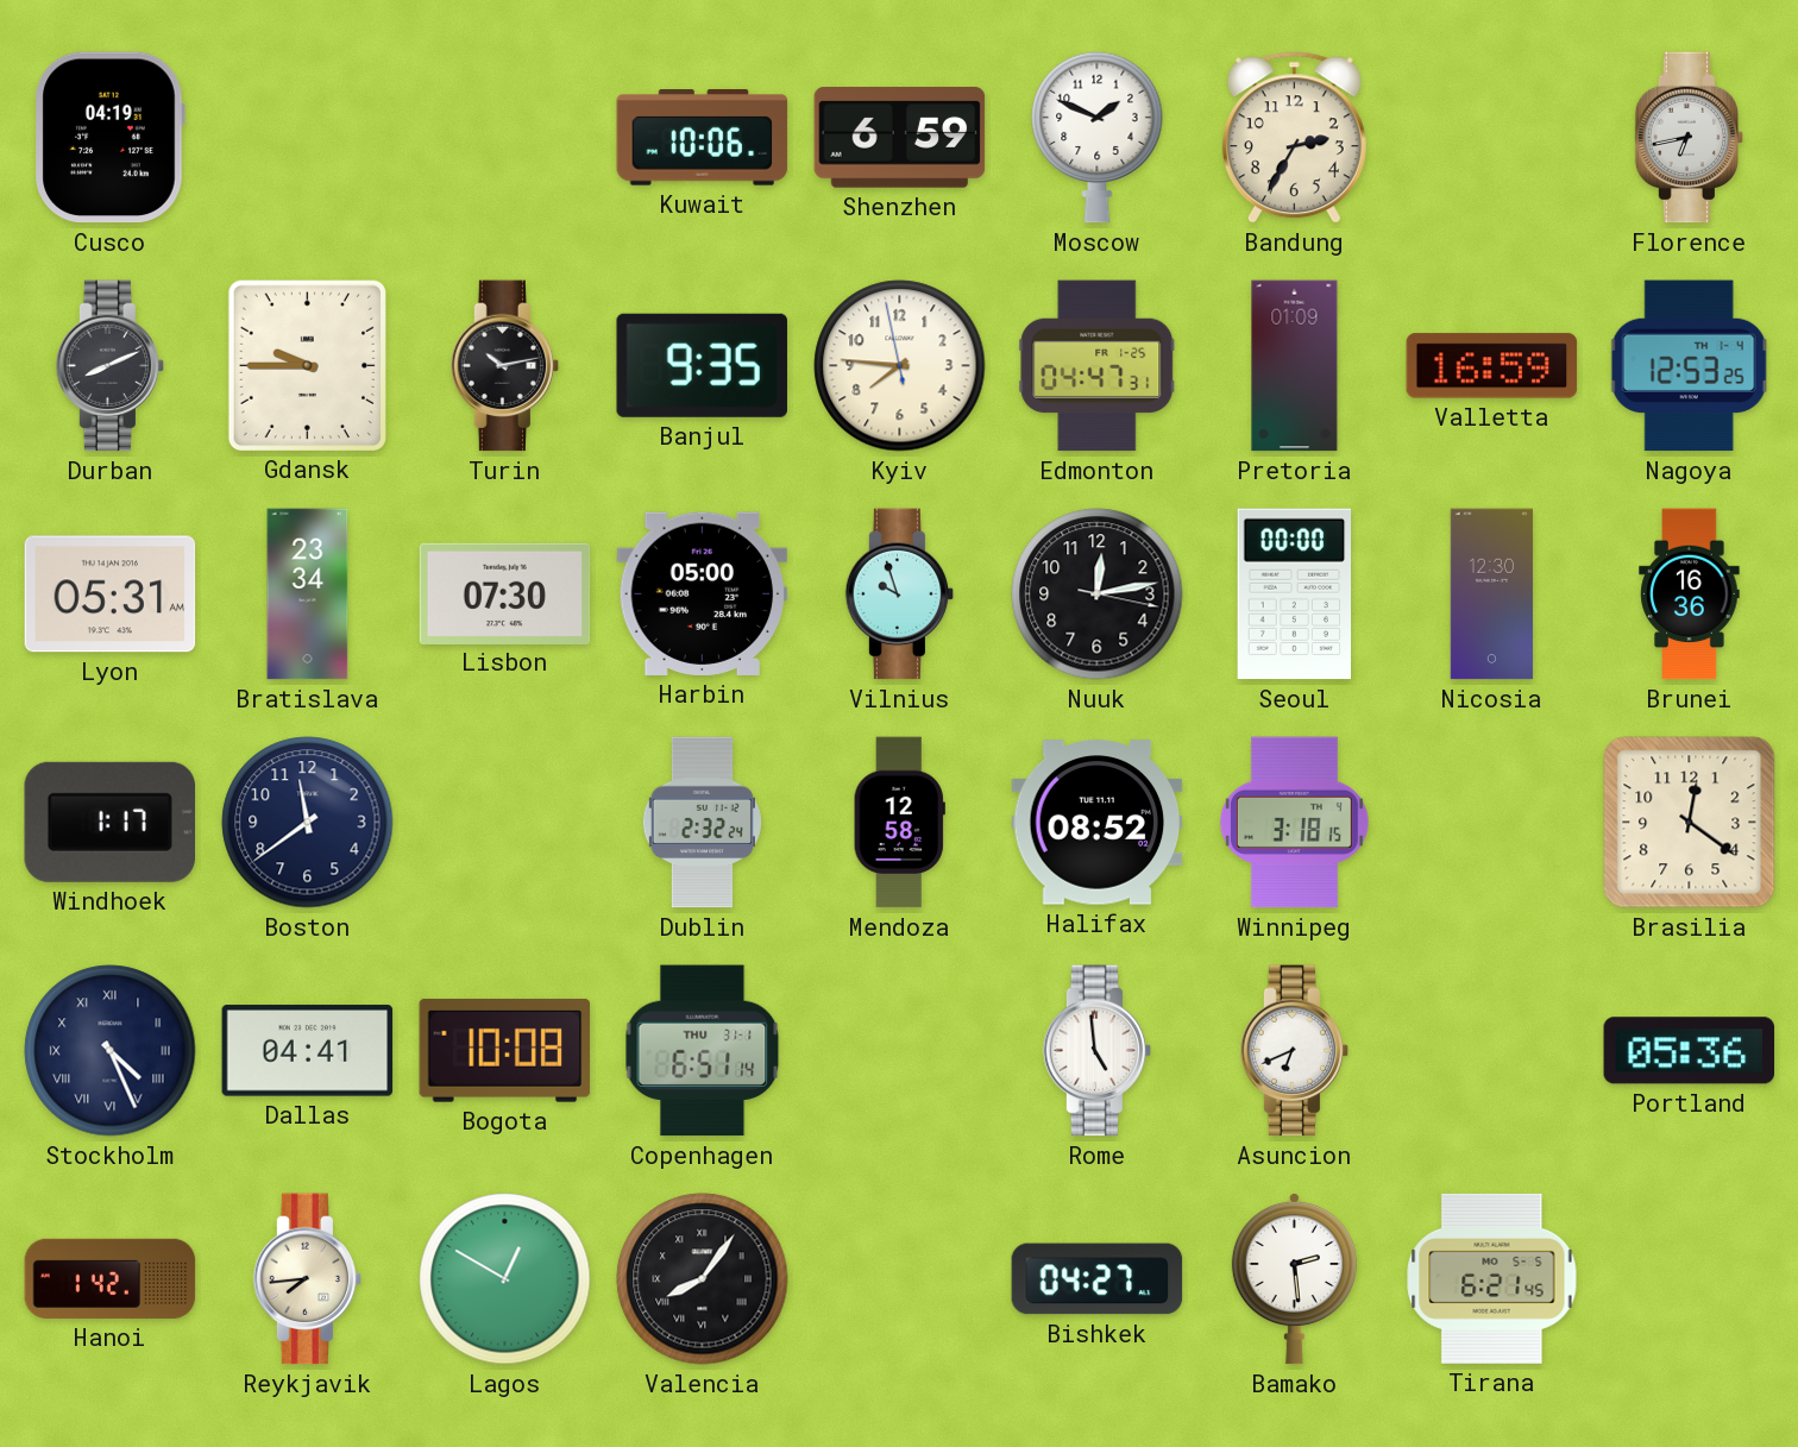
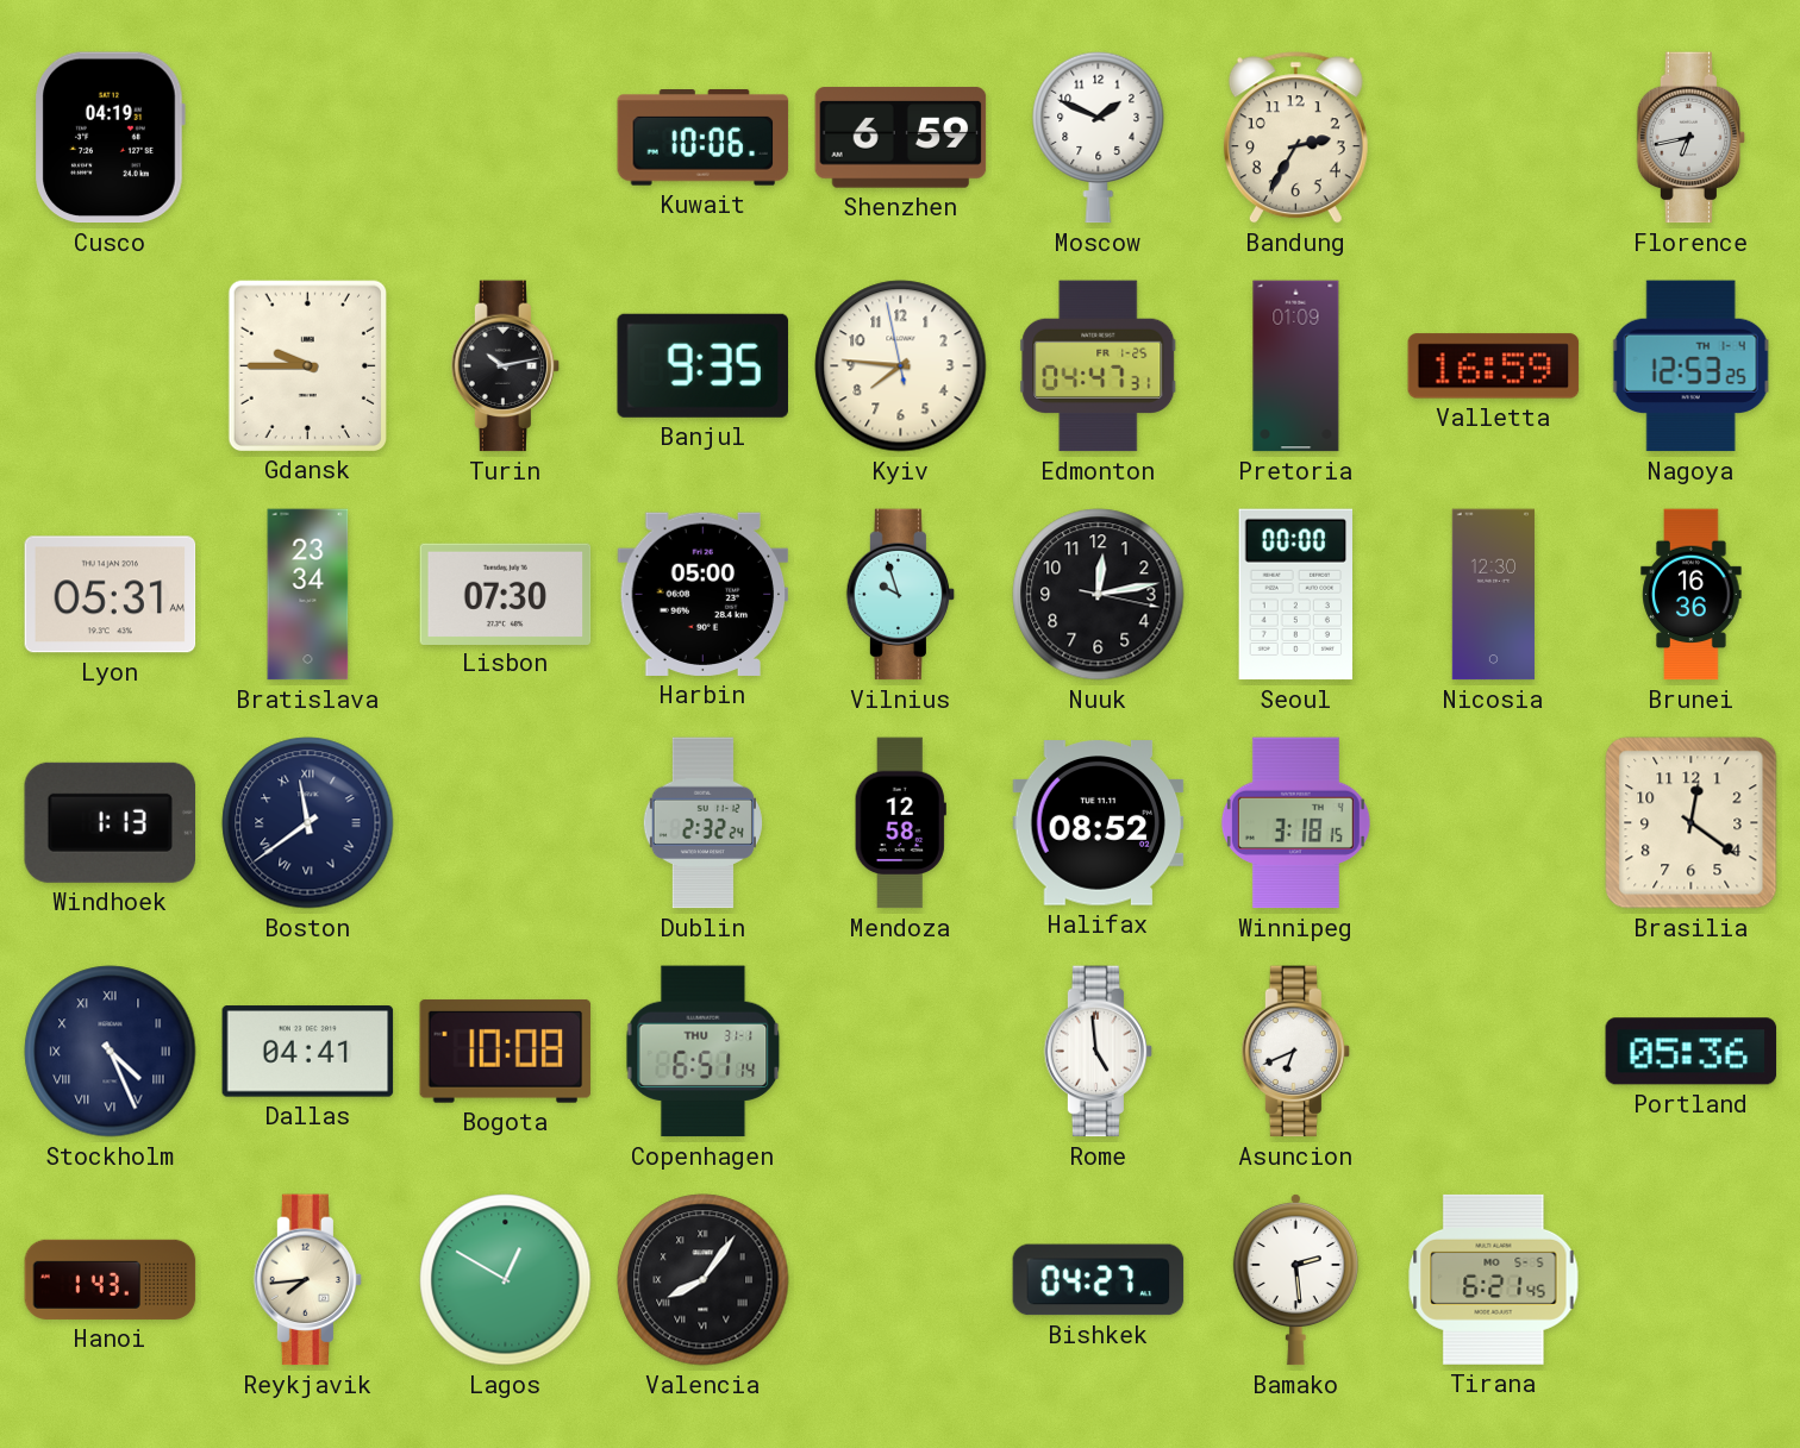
Durban: 8:11 -> none
Windhoek: 1:17 -> 1:13
Boston numerals: Arabic -> Roman
Hanoi: 1:42 -> 1:43
